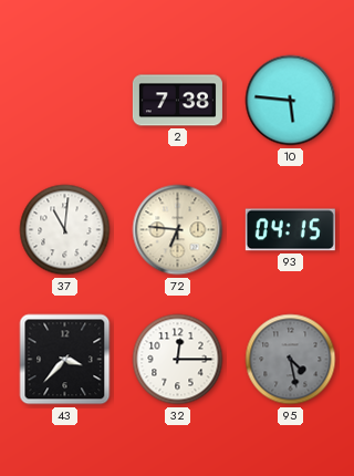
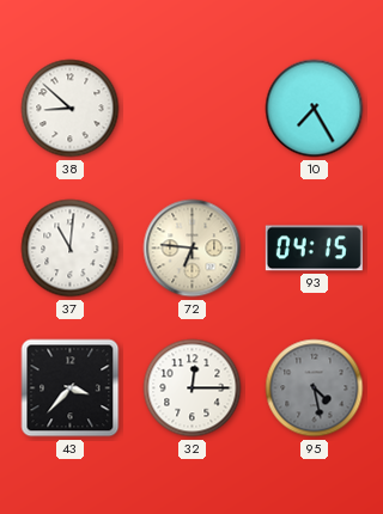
38: none -> 8:52
2: 7:38 -> none
10: 5:46 -> 7:25
